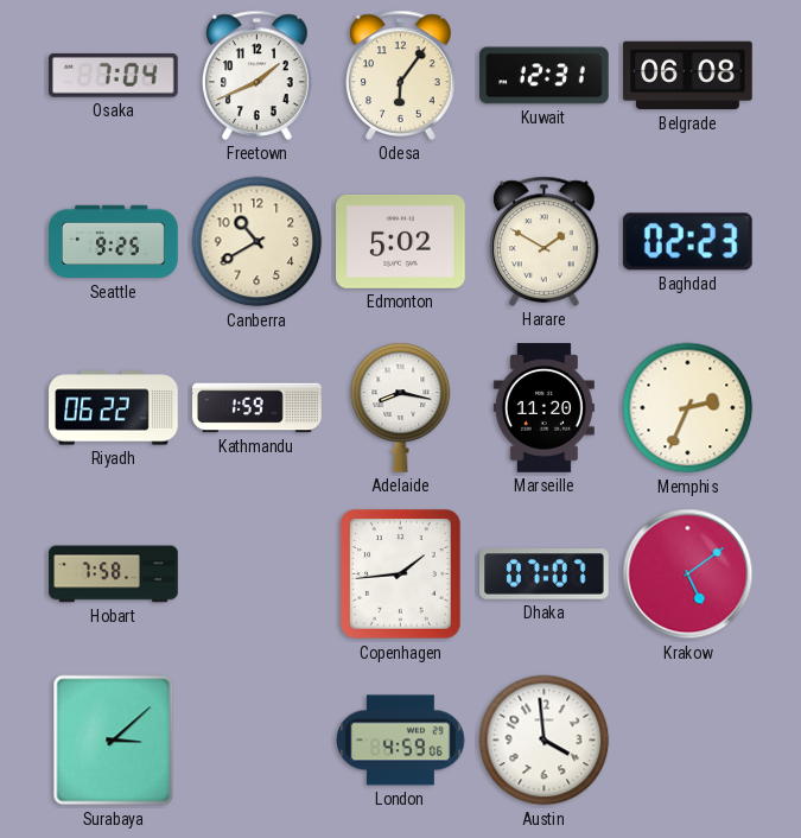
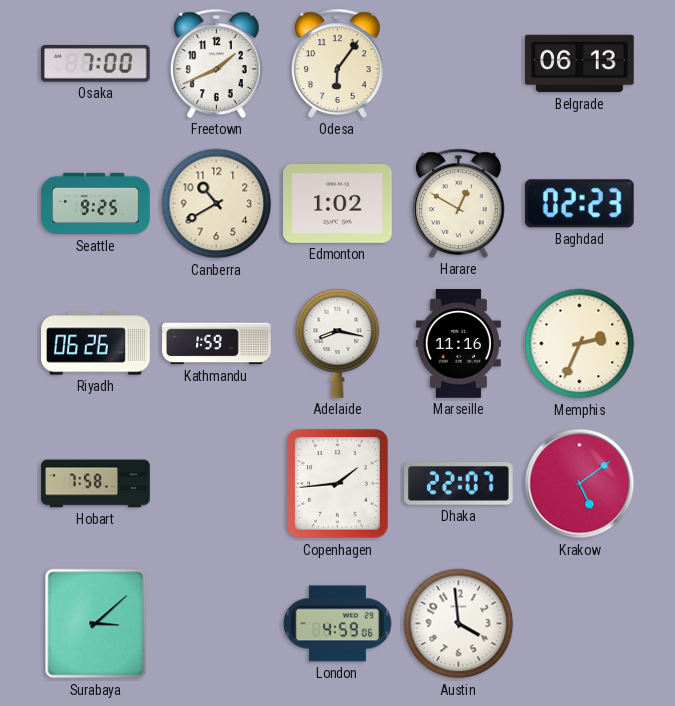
Osaka: 7:04 -> 7:00
Kuwait: 12:31 -> none
Belgrade: 06:08 -> 06:13
Edmonton: 5:02 -> 1:02
Harare: 1:50 -> 12:50
Riyadh: 06:22 -> 06:26
Marseille: 11:20 -> 11:16
Dhaka: 07:07 -> 22:07
